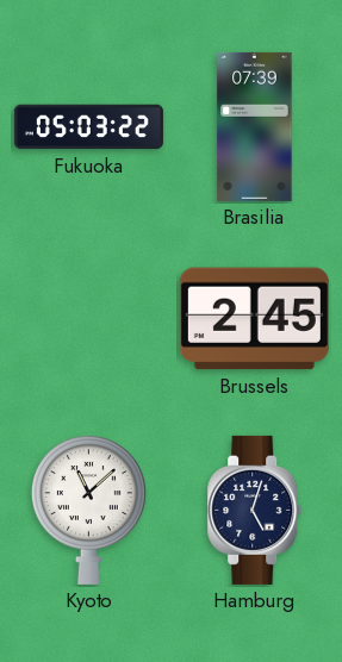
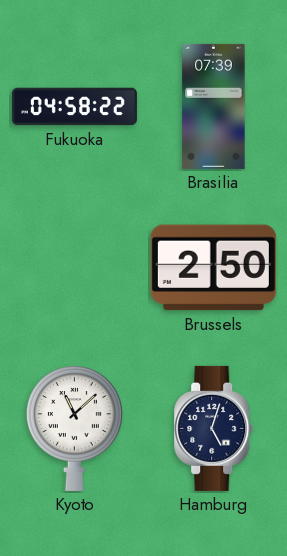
Fukuoka: 05:03 -> 04:58
Brussels: 2:45 -> 2:50
